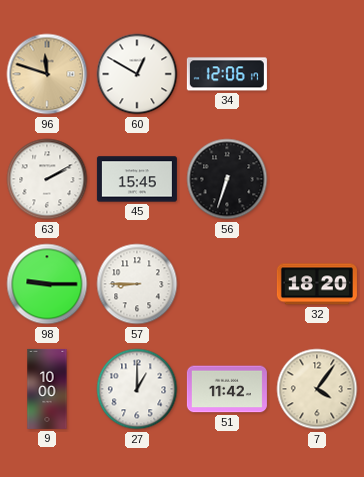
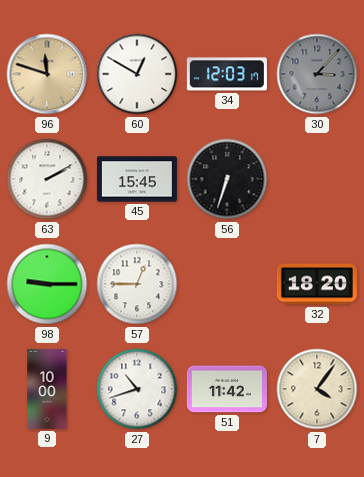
34: 12:06 -> 12:03
30: none -> 3:07
57: 8:45 -> 12:45
27: 1:00 -> 10:42
